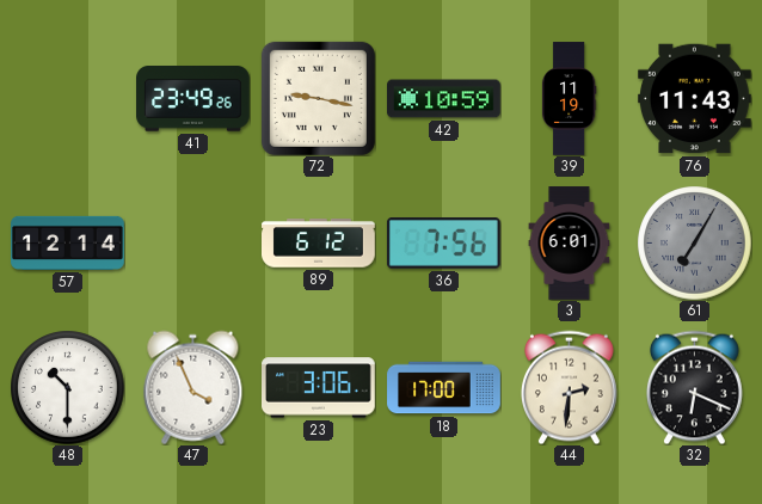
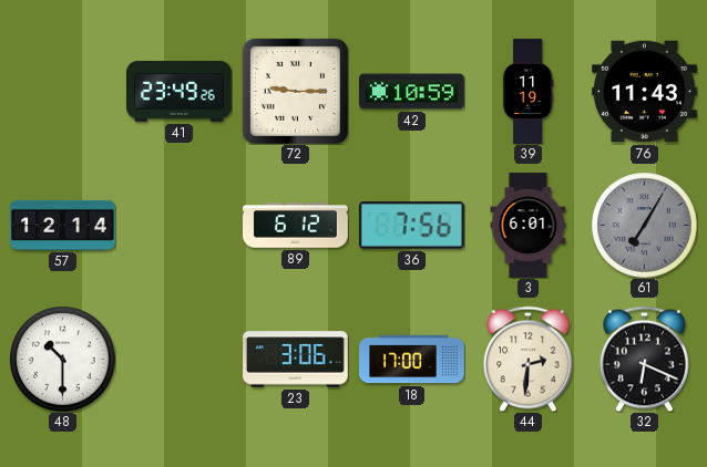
72: 9:17 -> 9:15
47: 3:56 -> none
